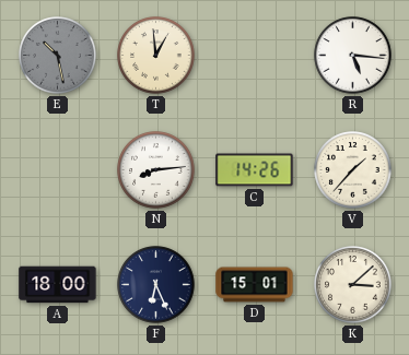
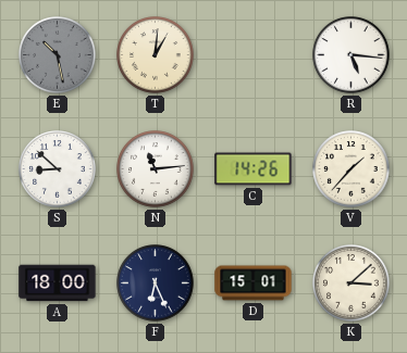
T: 12:59 -> 1:01
S: none -> 8:52
N: 8:14 -> 11:14
